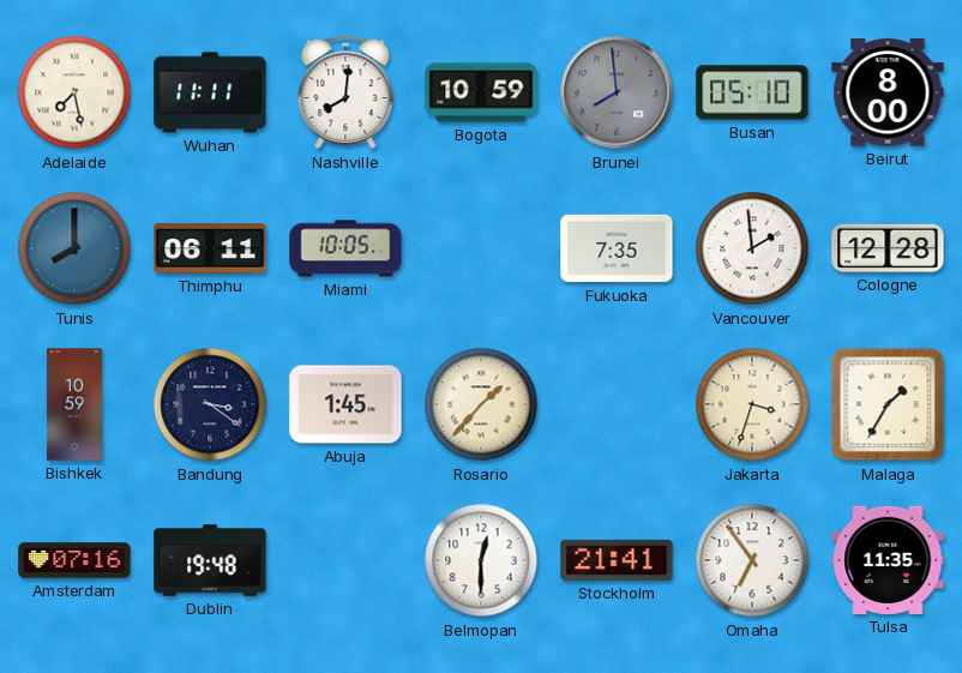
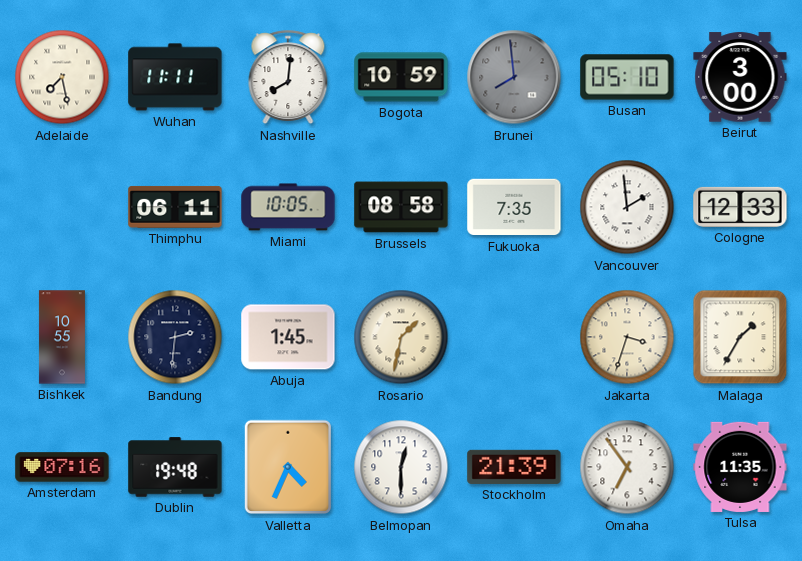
Beirut: 8:00 -> 3:00
Tunis: 8:00 -> none
Brussels: none -> 08:58
Cologne: 12:28 -> 12:33
Bishkek: 10:59 -> 10:55
Bandung: 3:21 -> 2:31
Rosario: 1:37 -> 1:32
Valletta: none -> 4:34
Stockholm: 21:41 -> 21:39
